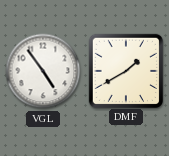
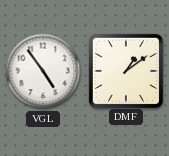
DMF: 1:40 -> 1:09
